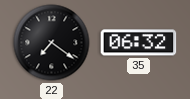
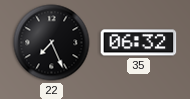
22: 7:21 -> 7:26
